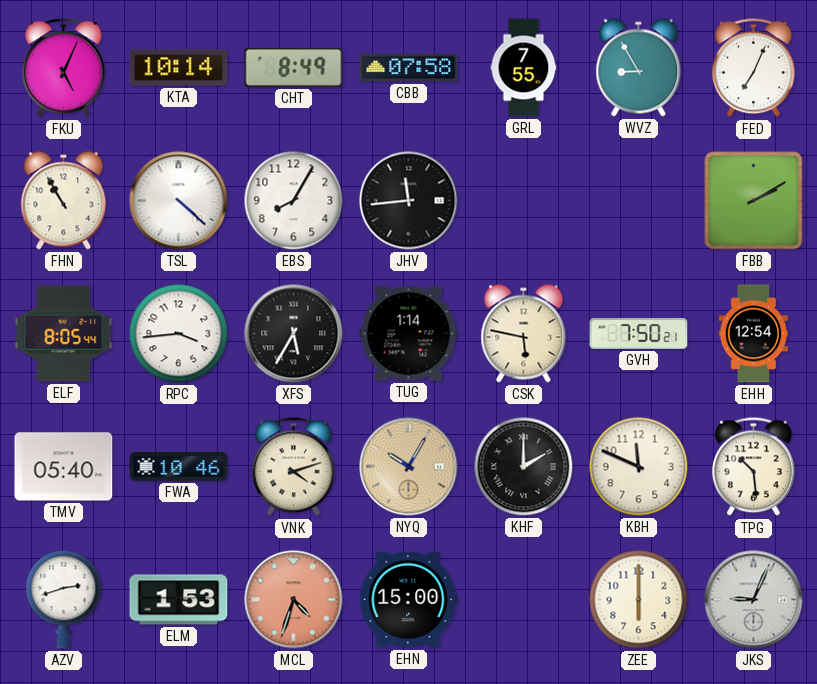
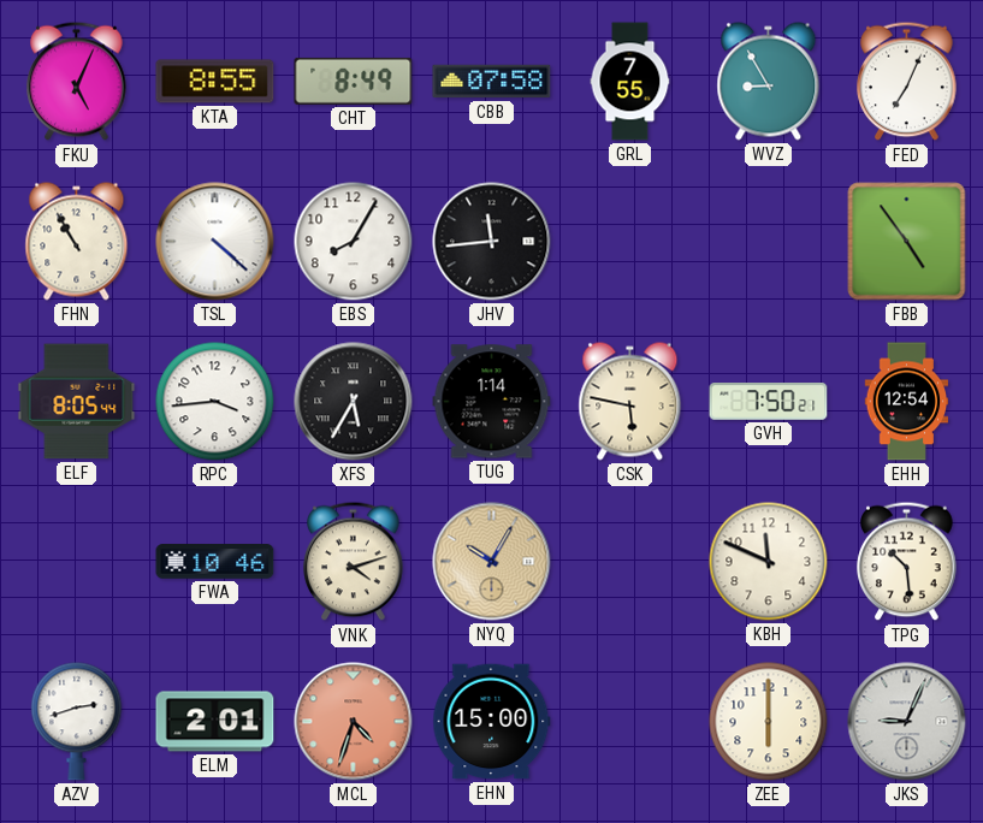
KTA: 10:14 -> 8:55
FBB: 2:10 -> 4:54
TMV: 05:40 -> none
KHF: 2:00 -> none
ELM: 1:53 -> 2:01
